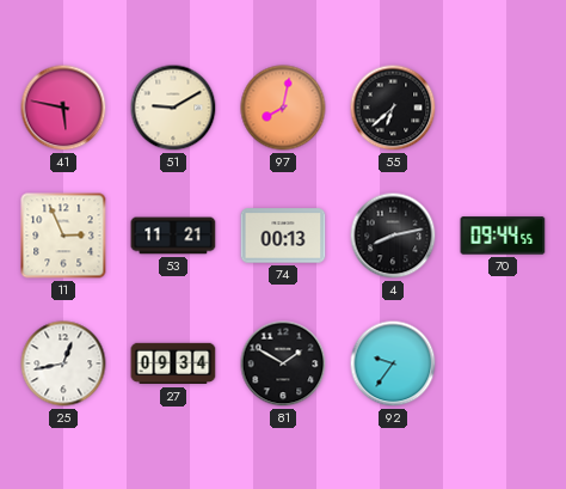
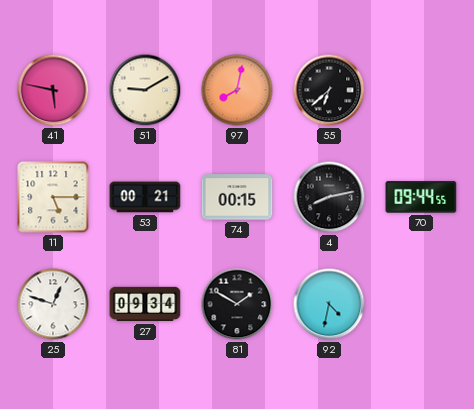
11: 2:56 -> 5:15
53: 11:21 -> 00:21
74: 00:13 -> 00:15
25: 12:43 -> 12:48
92: 9:36 -> 4:32
